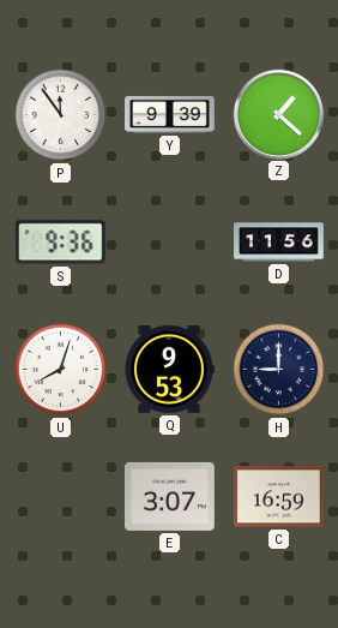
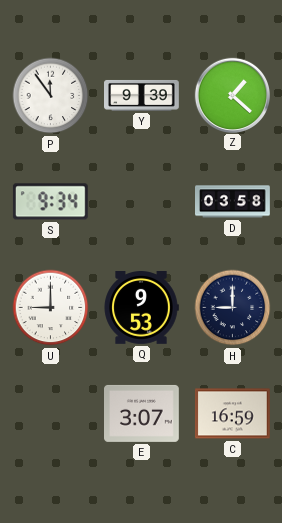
S: 9:36 -> 9:34
D: 11:56 -> 03:58
U: 8:03 -> 9:00
